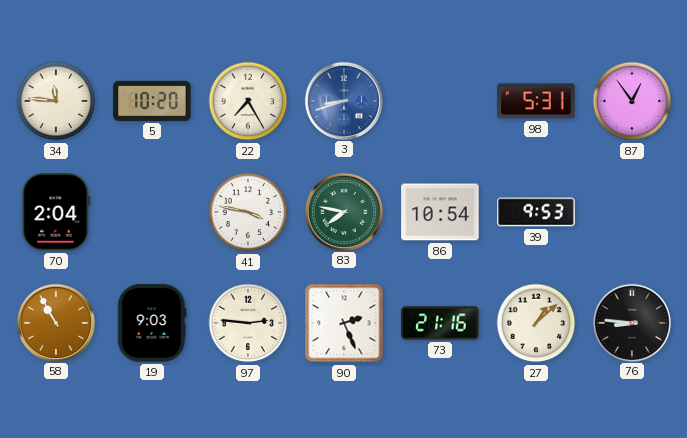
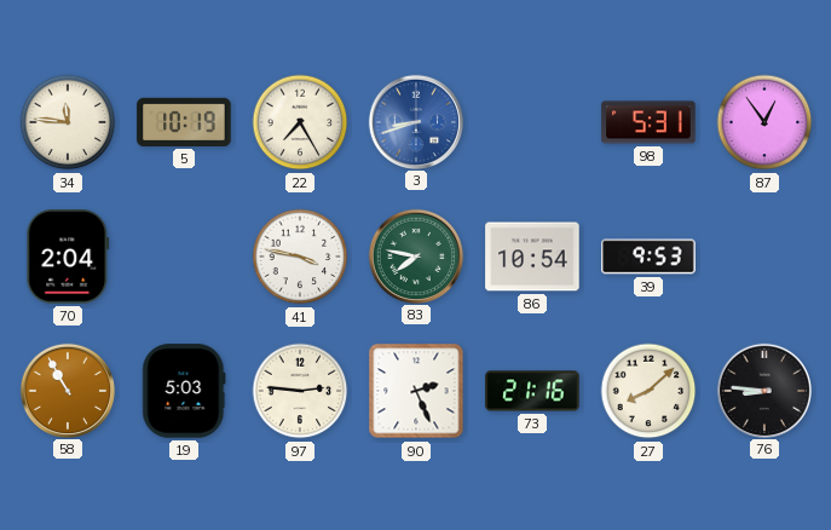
5: 10:20 -> 10:19
19: 9:03 -> 5:03
27: 1:08 -> 8:08
